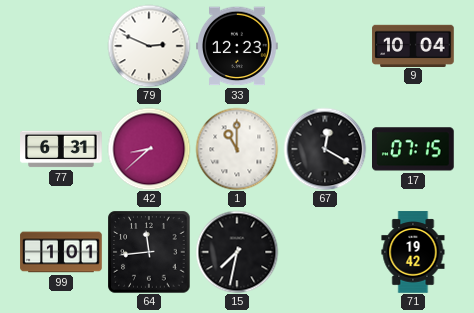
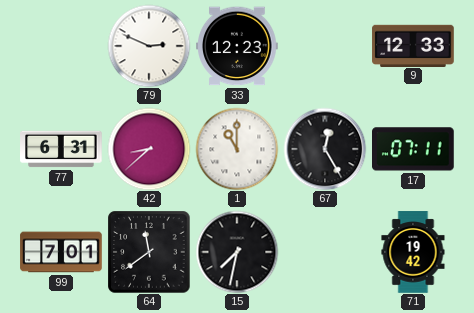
9: 10:04 -> 12:33
67: 12:20 -> 12:25
17: 07:15 -> 07:11
99: 1:01 -> 7:01
64: 11:44 -> 11:39
